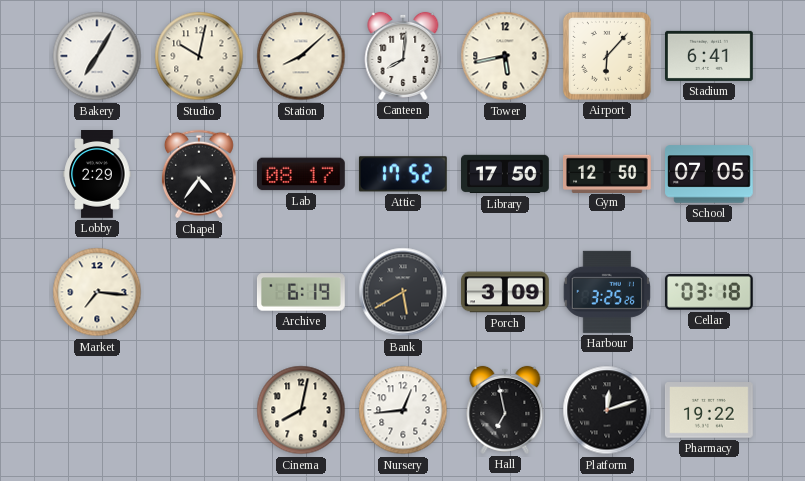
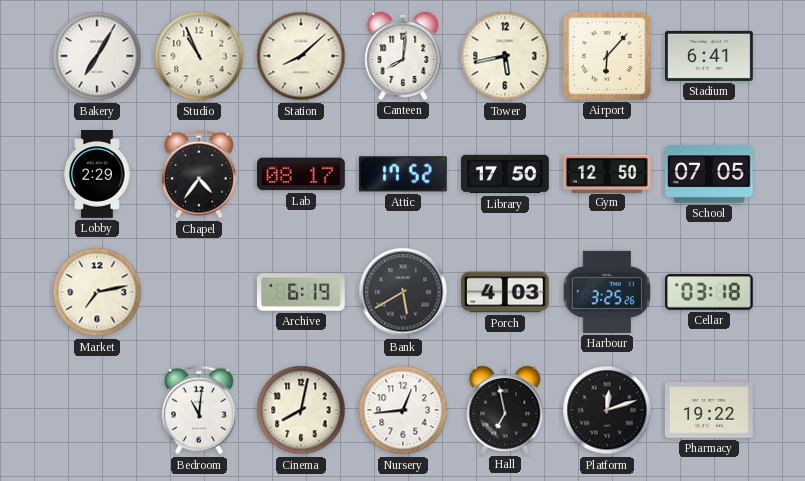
Studio: 10:02 -> 10:56
Market: 7:16 -> 7:13
Porch: 3:09 -> 4:03
Bedroom: none -> 11:01
